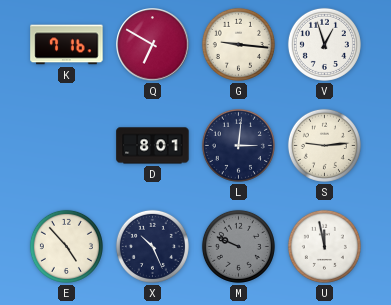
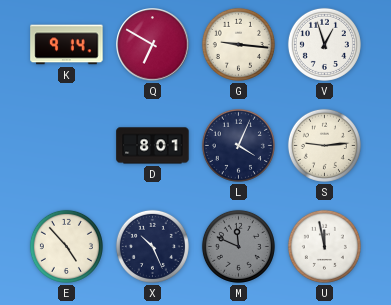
K: 7:16 -> 9:14
L: 3:01 -> 4:04
M: 9:49 -> 11:49
